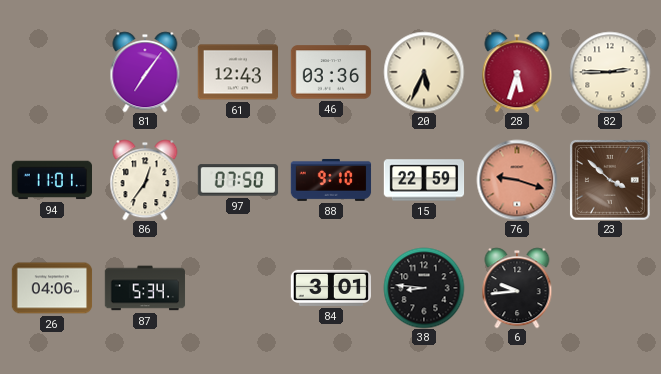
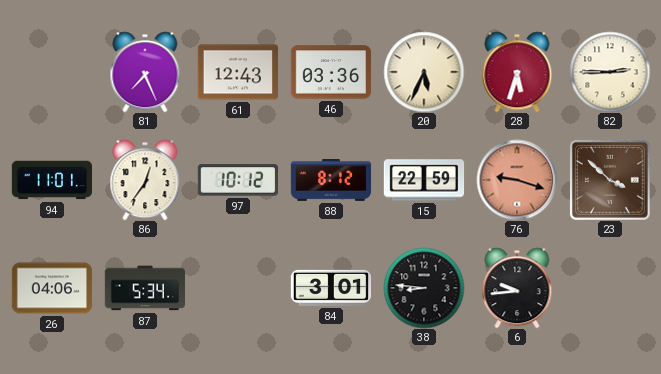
81: 7:06 -> 7:26
97: 07:50 -> 10:12
88: 9:10 -> 8:12
